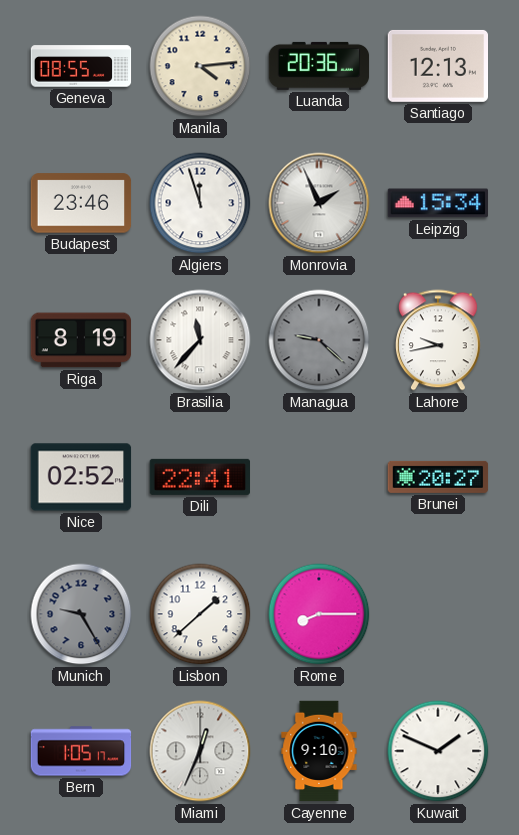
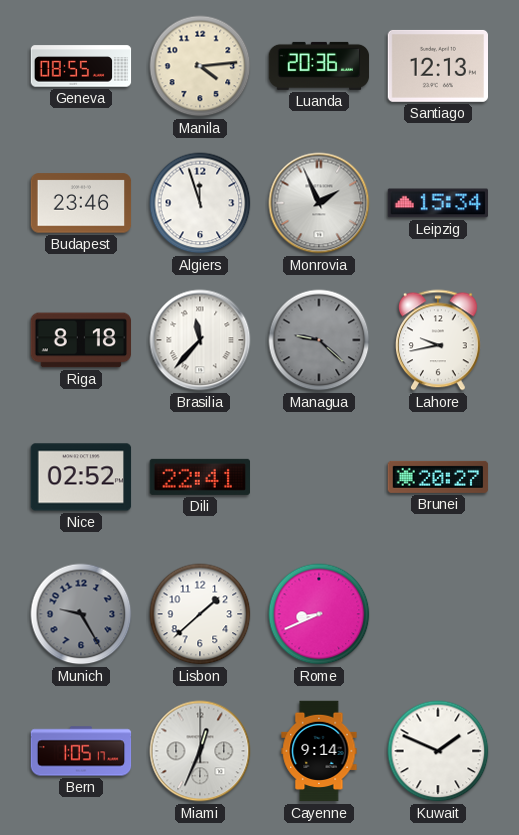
Riga: 8:19 -> 8:18
Rome: 8:15 -> 8:41
Cayenne: 9:10 -> 9:14
